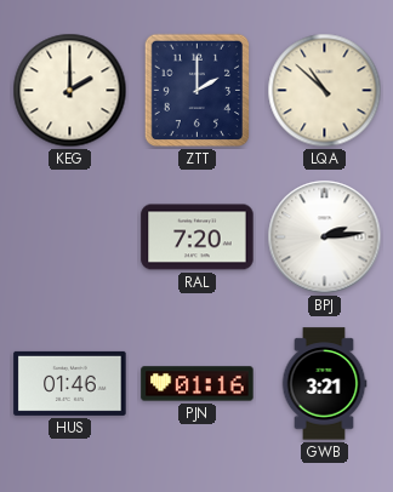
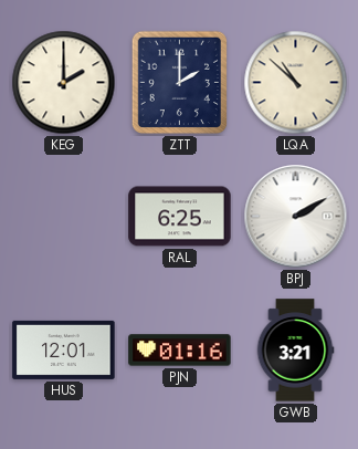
RAL: 7:20 -> 6:25
BPJ: 2:14 -> 2:10
HUS: 01:46 -> 12:01
